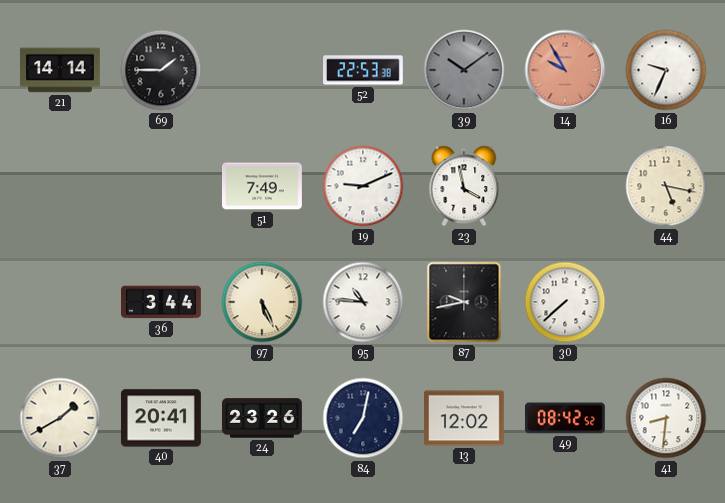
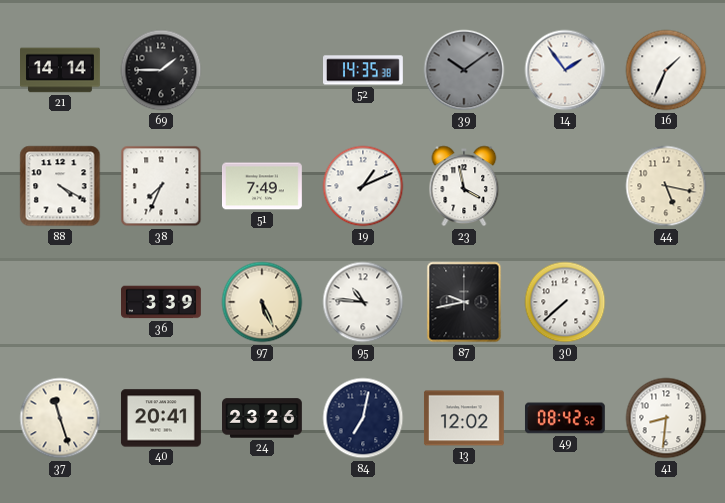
52: 22:53 -> 14:35
14: 9:55 -> 1:54
14 dial: salmon -> white
16: 9:34 -> 1:34
88: none -> 4:20
38: none -> 7:34
19: 9:11 -> 1:11
36: 3:44 -> 3:39
37: 1:40 -> 11:27
